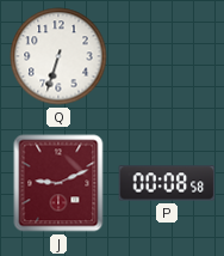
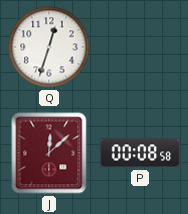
Q: 6:33 -> 12:33
J: 9:11 -> 12:08
